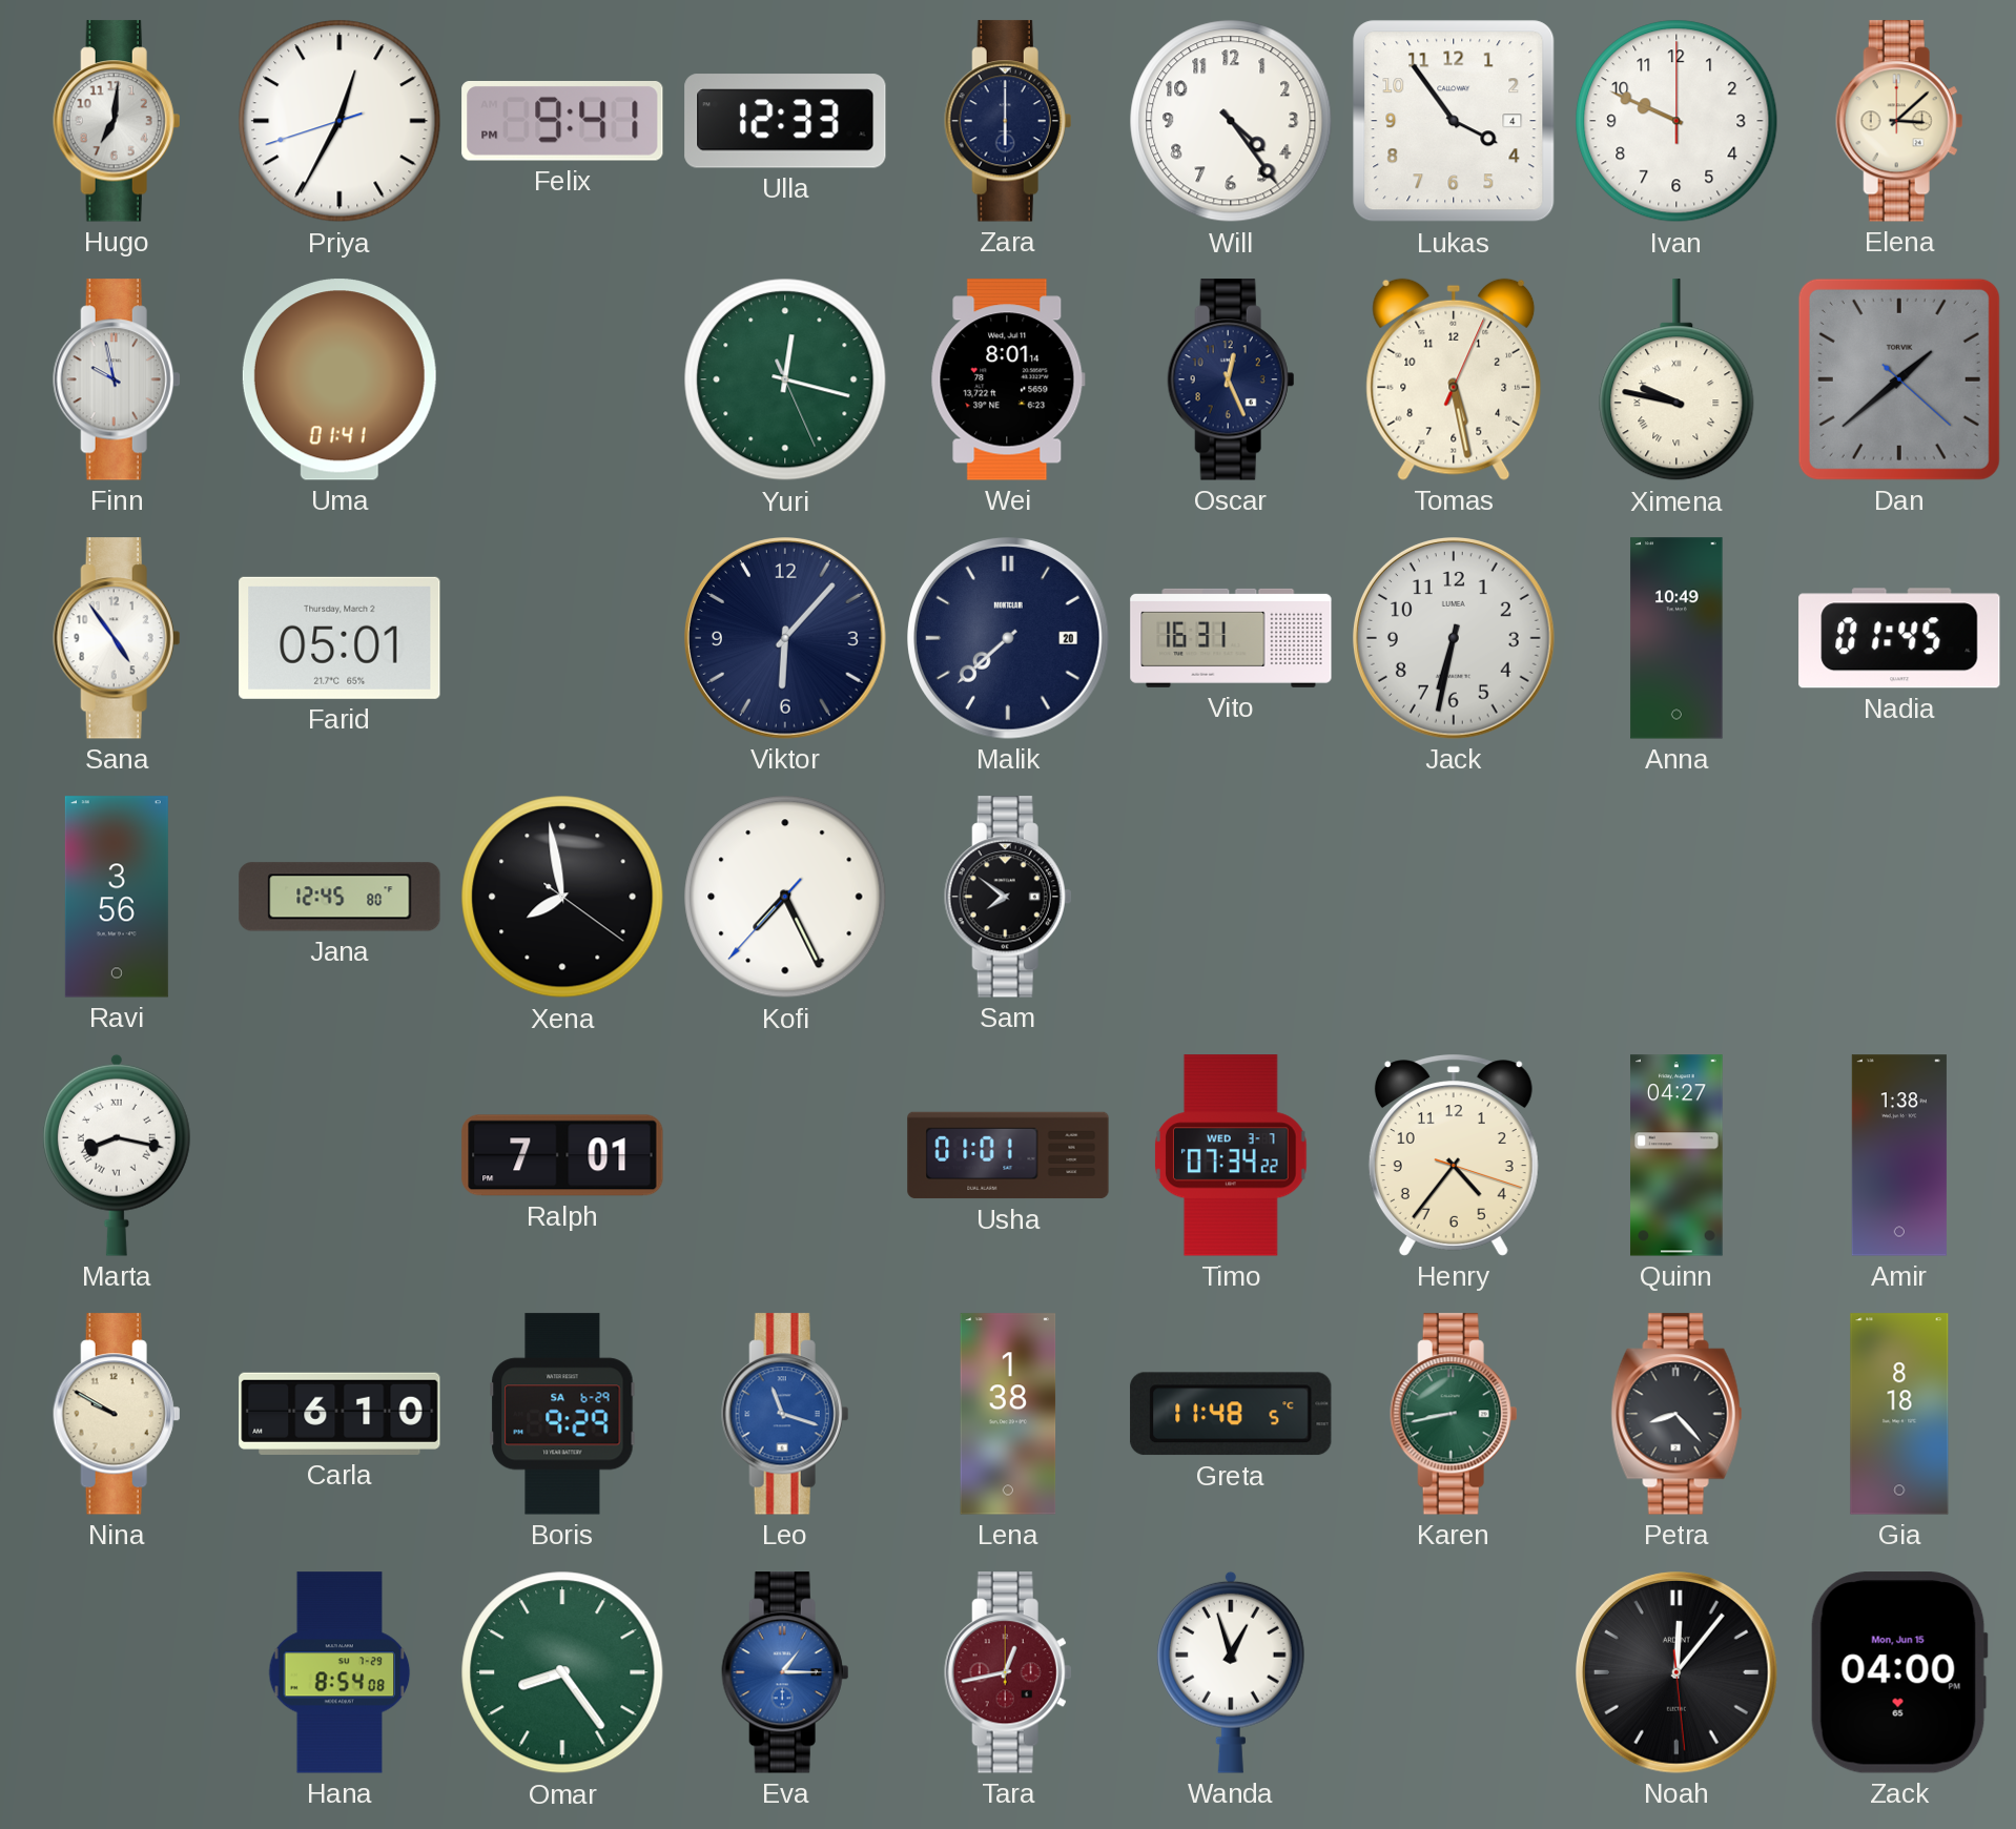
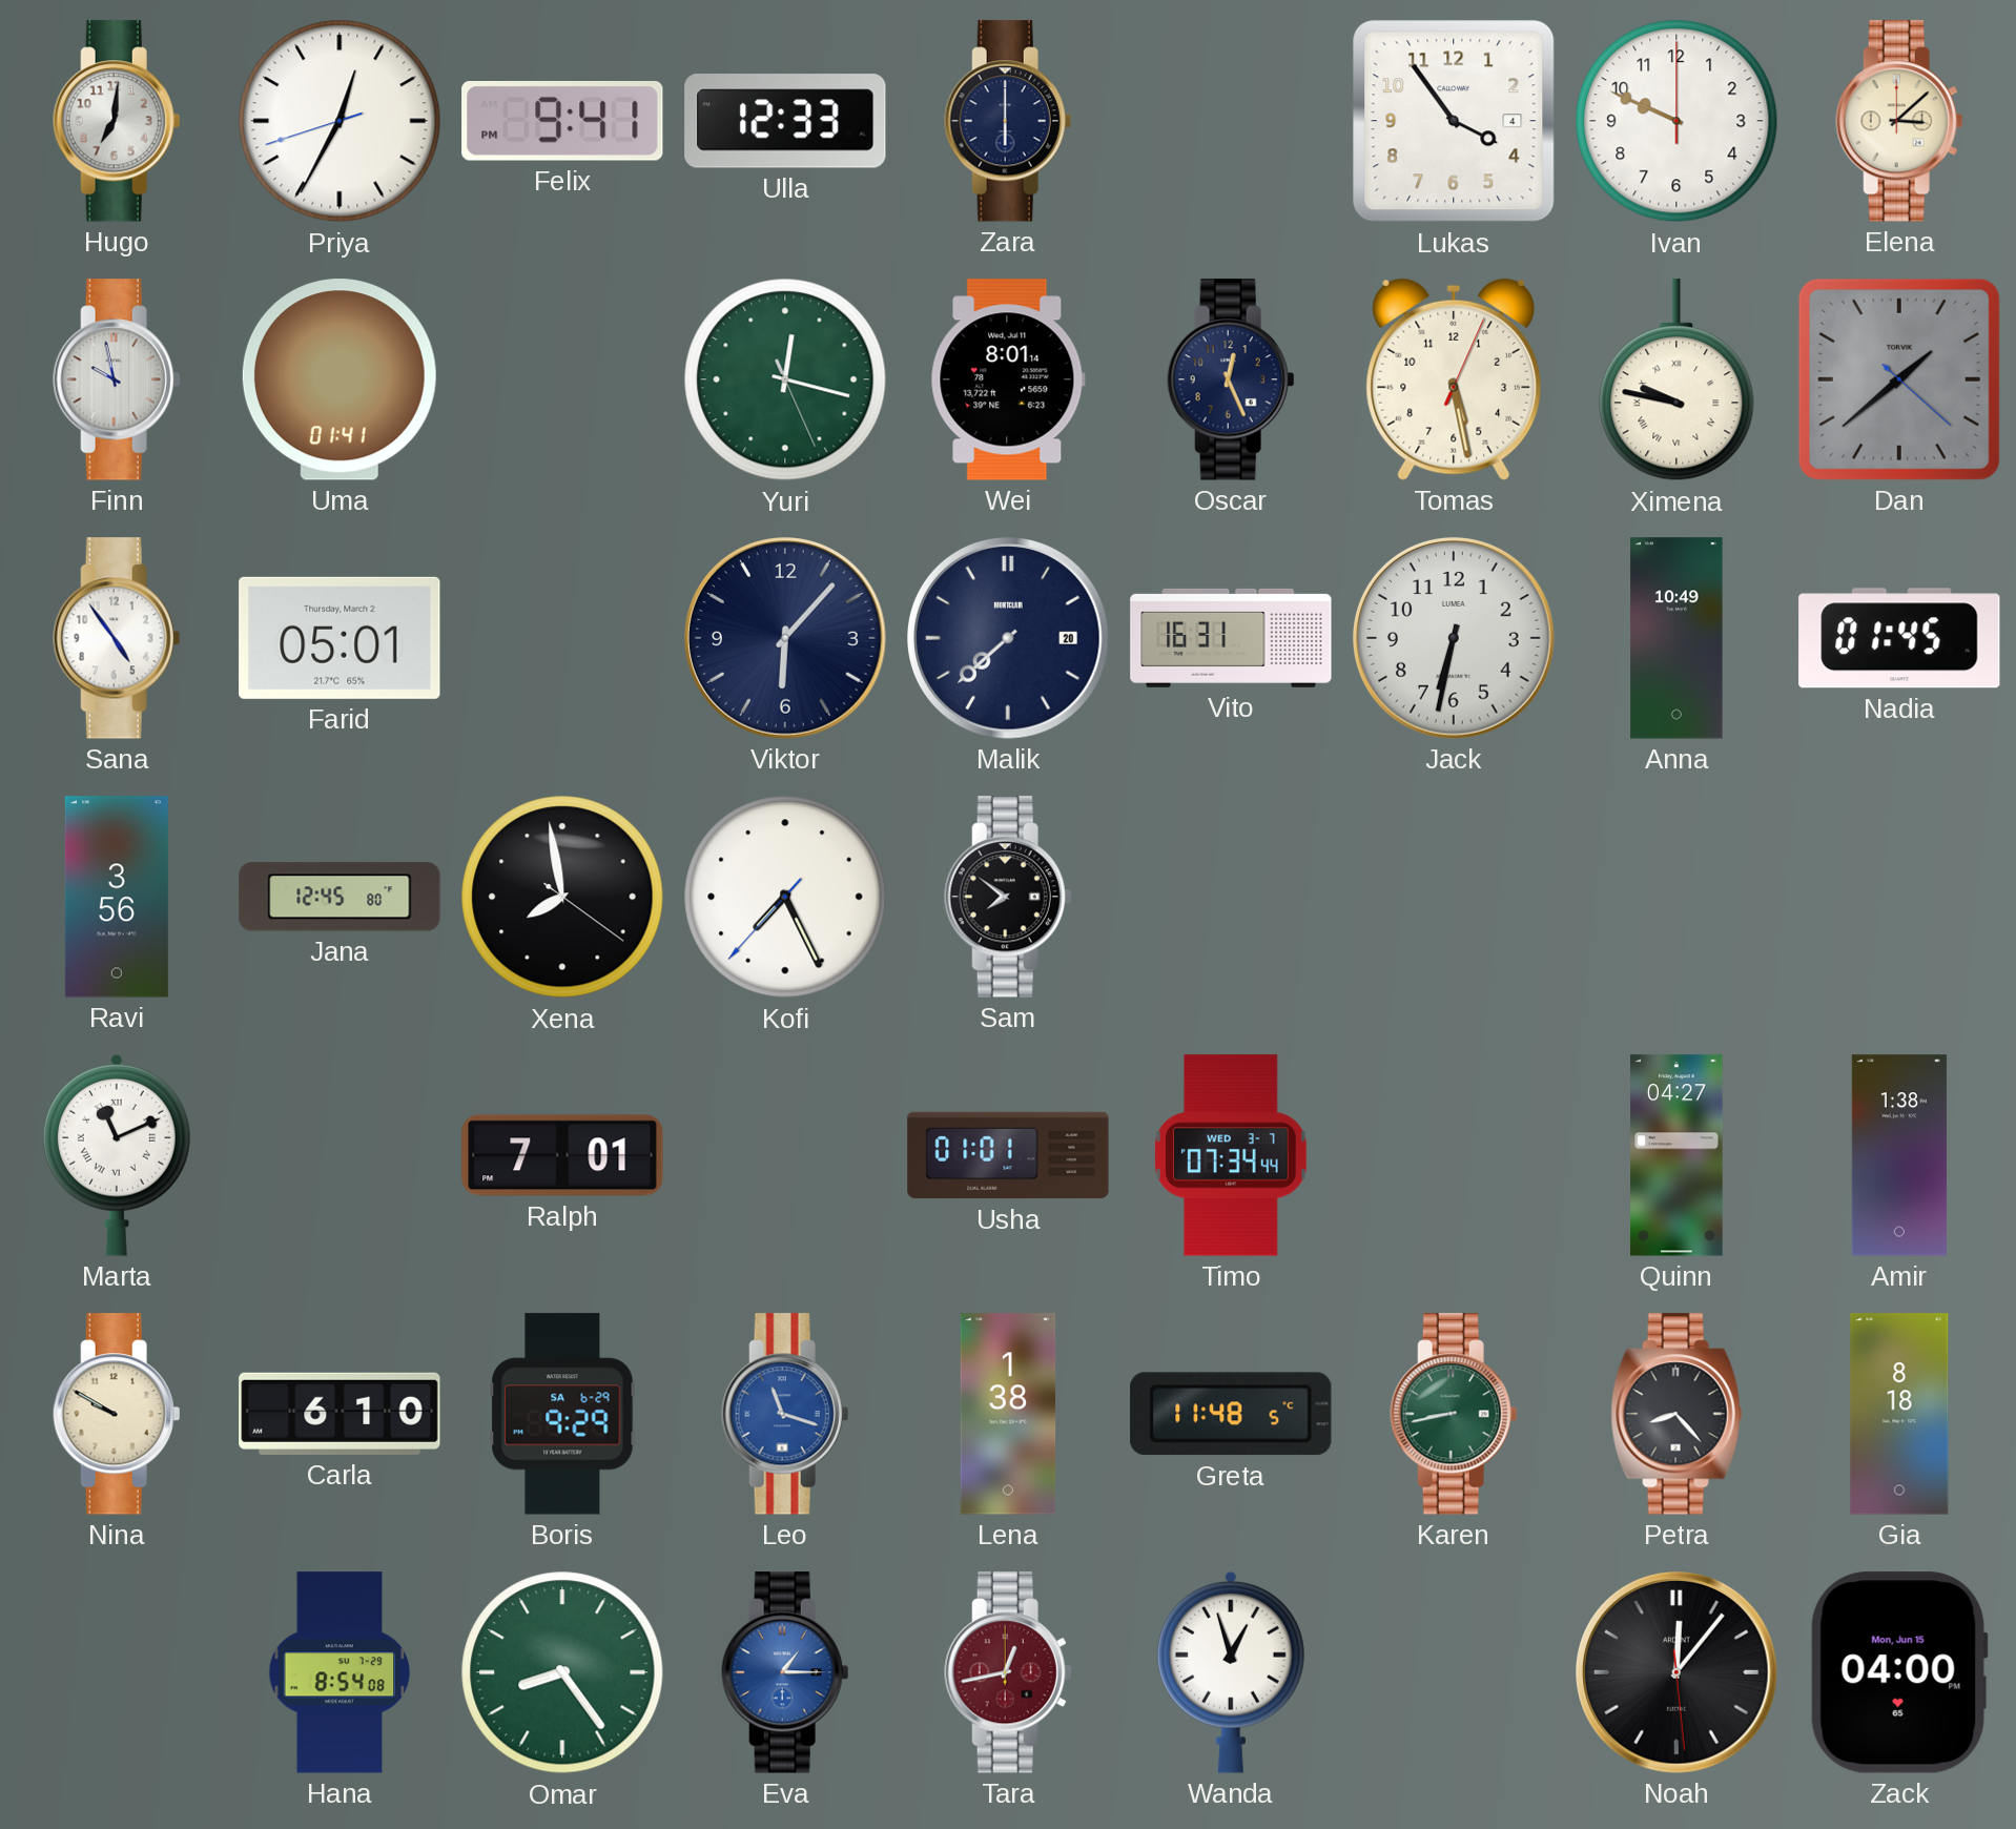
Will: 4:24 -> none
Marta: 8:17 -> 11:11
Timo: 07:34:22 -> 07:34:44
Henry: 4:36 -> none
